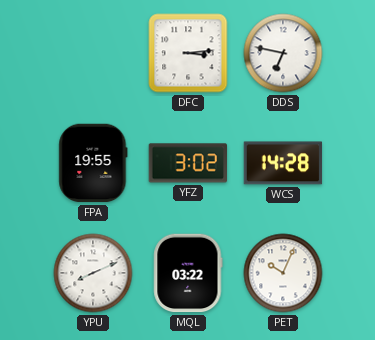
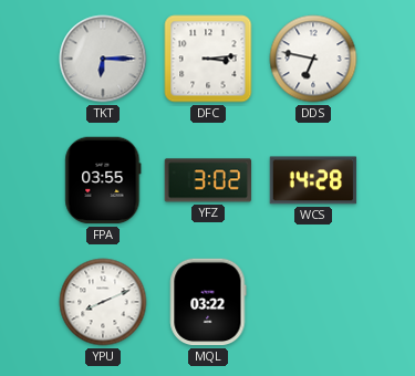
TKT: none -> 6:15
FPA: 19:55 -> 03:55
PET: 10:04 -> none
